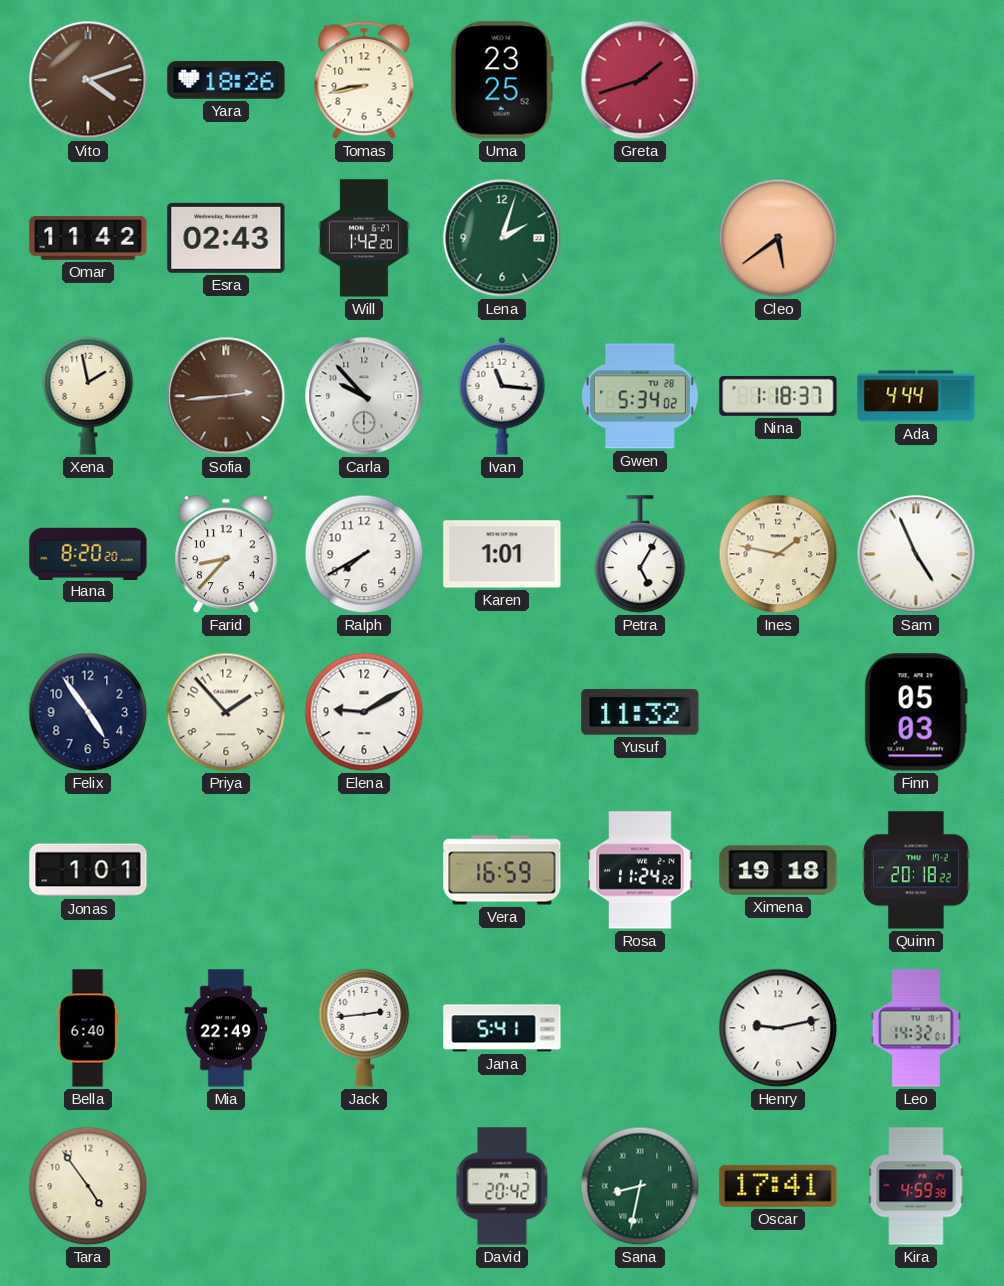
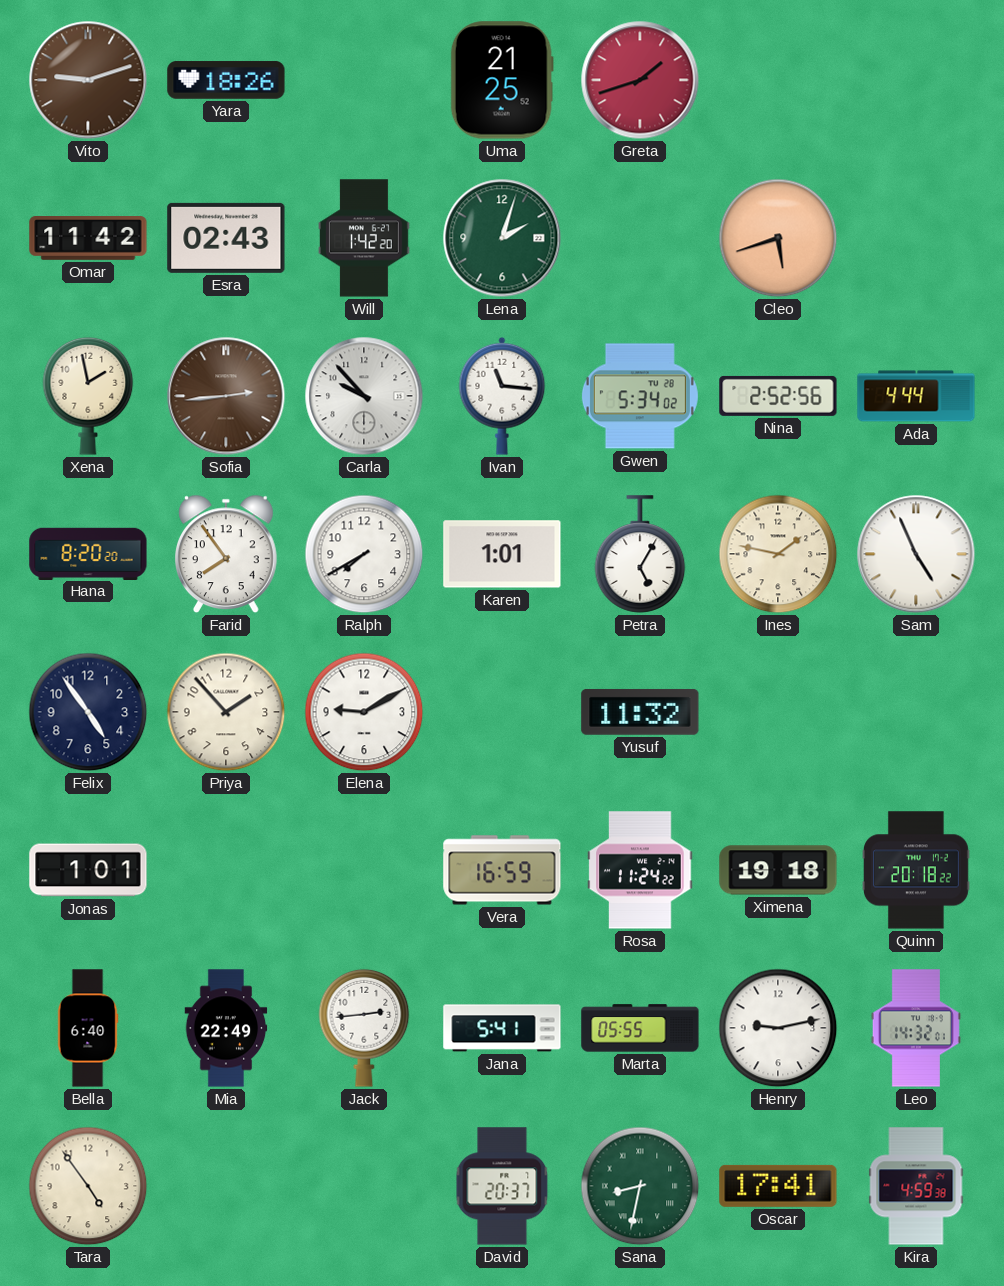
Vito: 4:12 -> 9:12
Tomas: 8:43 -> none
Uma: 23:25 -> 21:25
Cleo: 5:39 -> 5:42
Nina: 1:18 -> 2:52
Farid: 8:37 -> 7:54
Finn: 05:03 -> none
Marta: none -> 05:55
David: 20:42 -> 20:37
